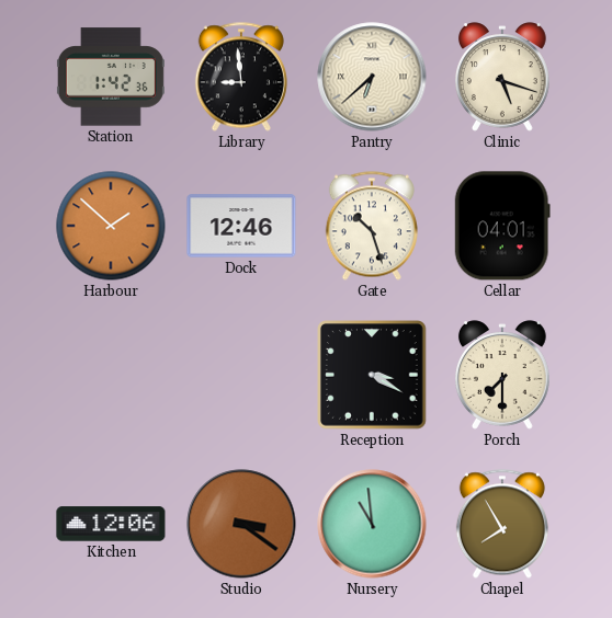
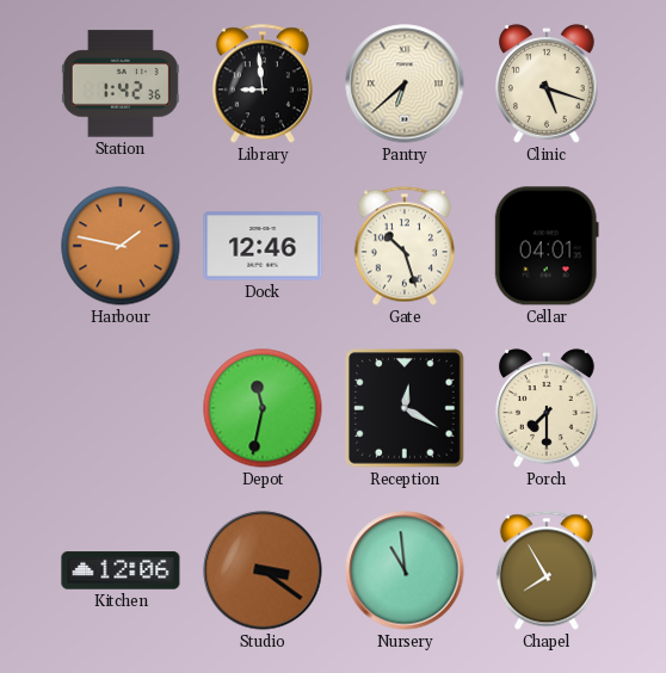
Harbour: 1:52 -> 1:47
Depot: none -> 11:32
Reception: 3:20 -> 12:20
